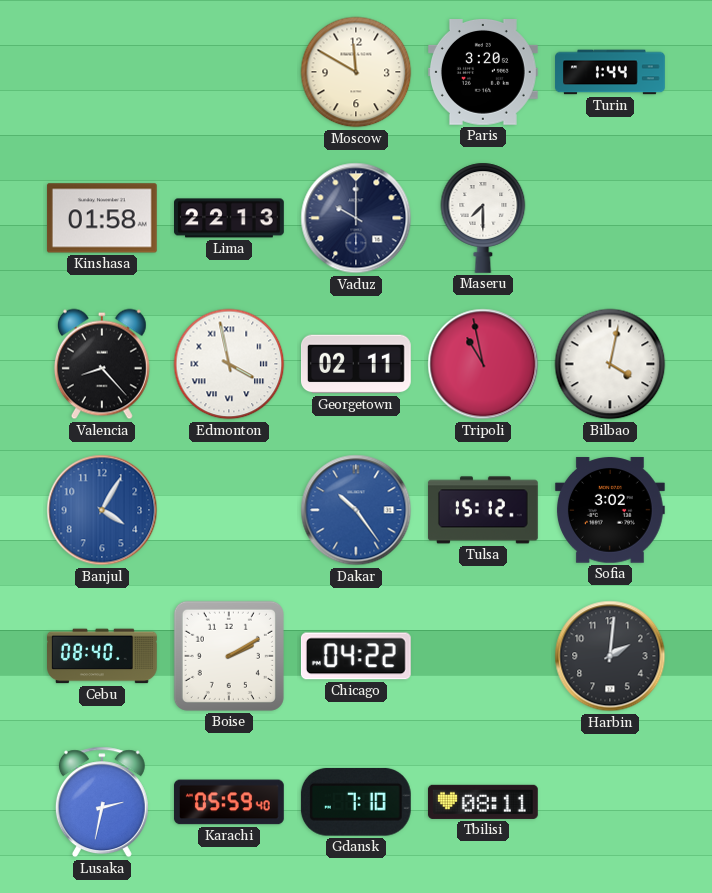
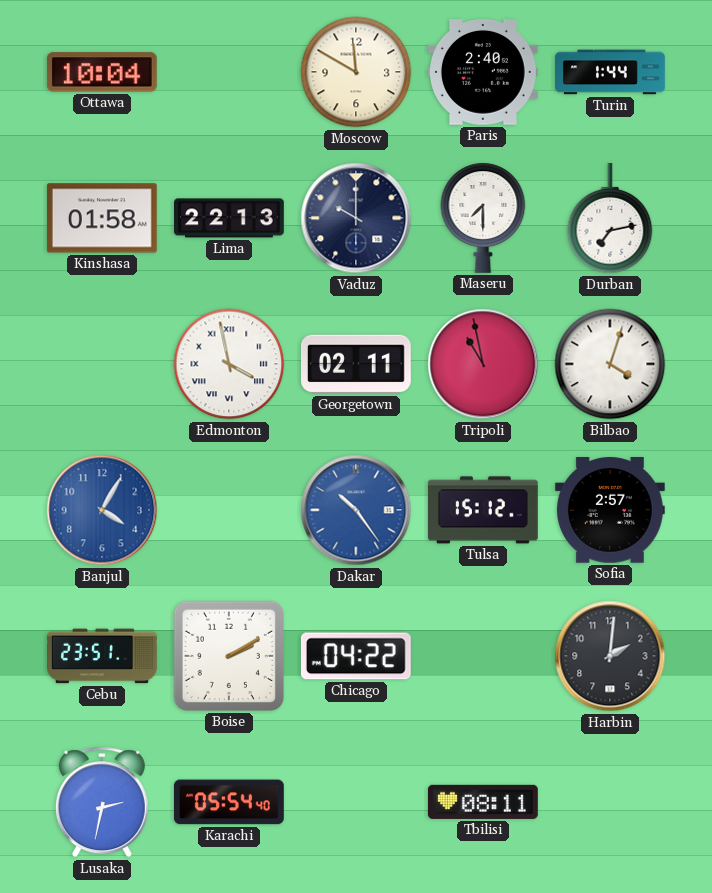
Ottawa: none -> 10:04
Paris: 3:20 -> 2:40
Durban: none -> 7:13
Valencia: 8:23 -> none
Bilbao: 4:02 -> 4:03
Sofia: 3:02 -> 2:57
Cebu: 08:40 -> 23:51
Karachi: 05:59 -> 05:54
Gdansk: 7:10 -> none
